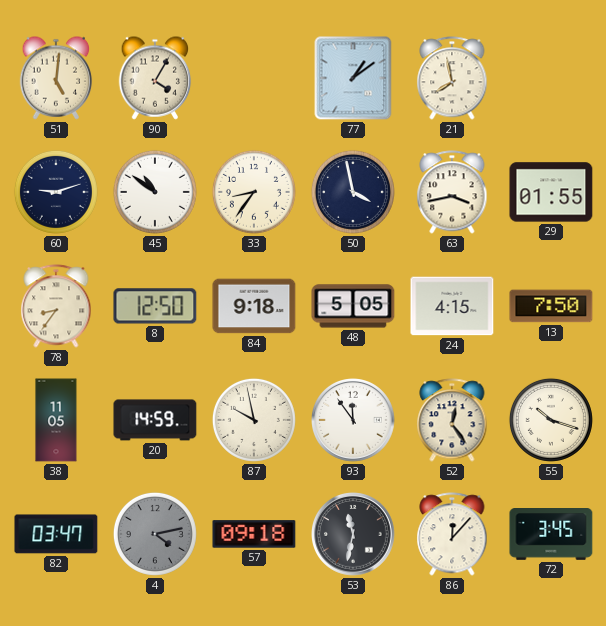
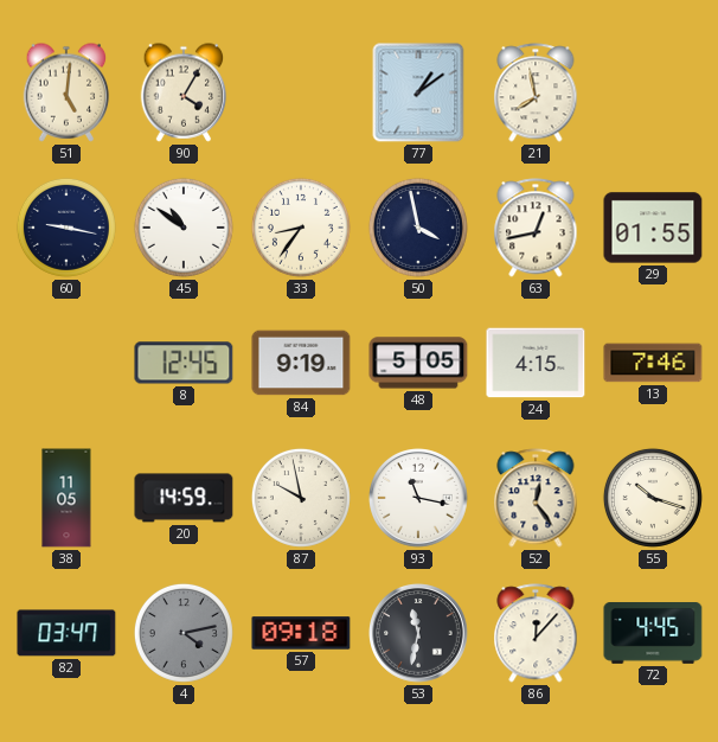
60: 9:12 -> 9:17
63: 3:43 -> 12:43
78: 8:36 -> none
8: 12:50 -> 12:45
84: 9:18 -> 9:19
13: 7:50 -> 7:46
93: 11:54 -> 11:17
72: 3:45 -> 4:45
